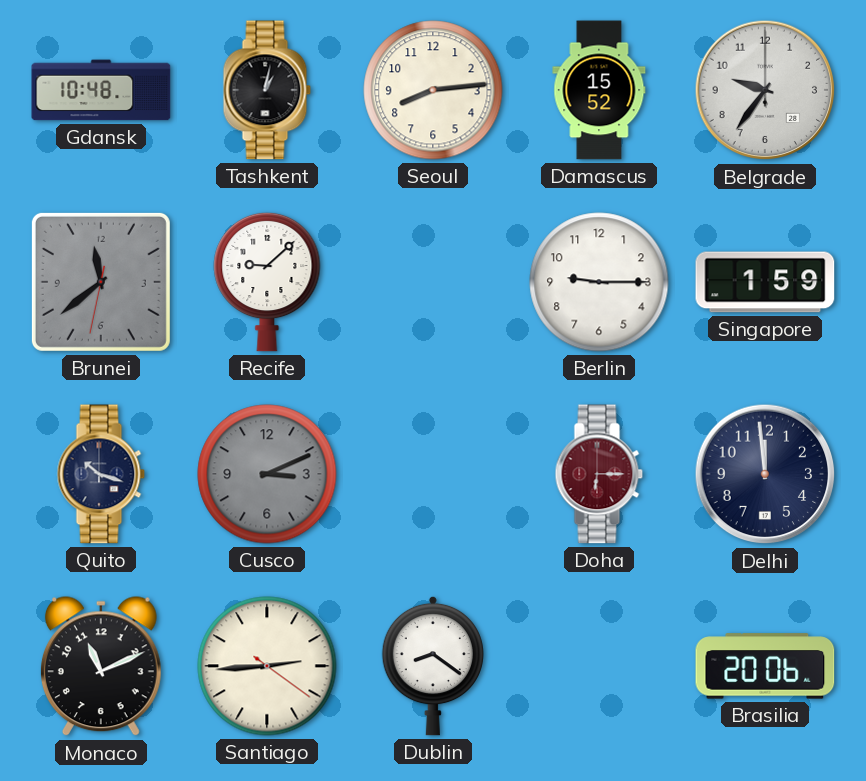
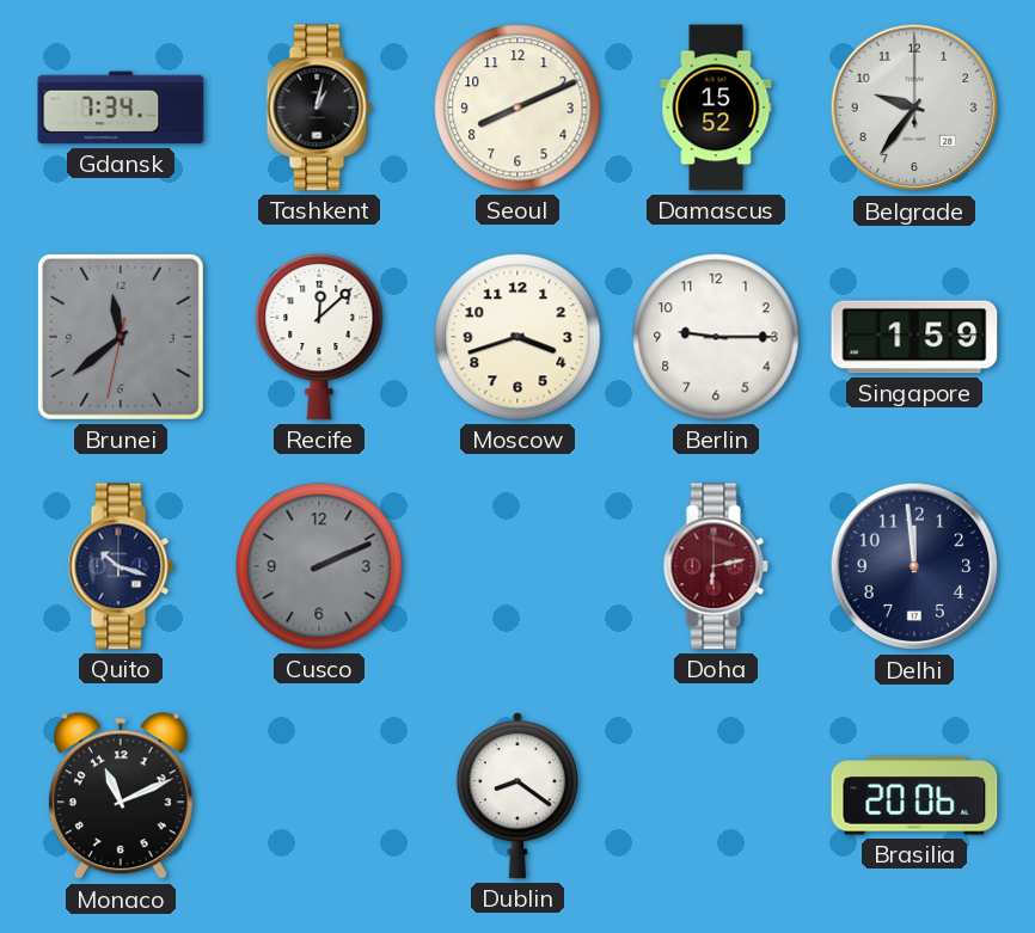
Gdansk: 10:48 -> 7:34
Seoul: 8:14 -> 8:11
Recife: 9:08 -> 12:08
Moscow: none -> 3:42
Cusco: 3:11 -> 2:11
Doha: 6:15 -> 6:13
Santiago: 2:44 -> none
